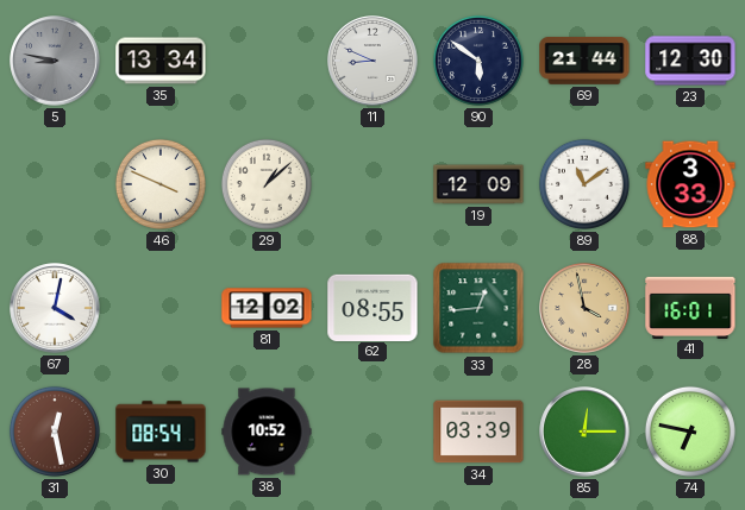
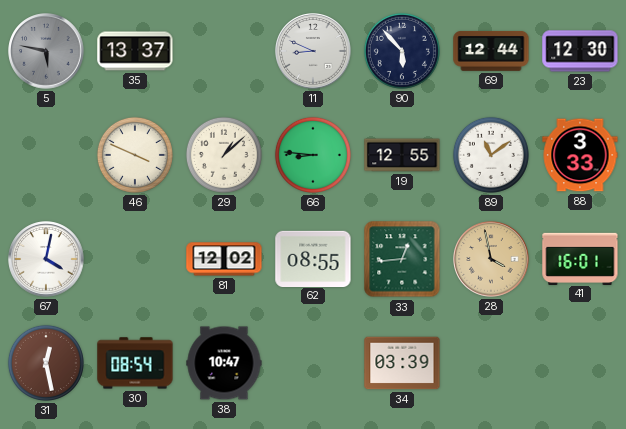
5: 8:47 -> 5:47
35: 13:34 -> 13:37
90: 5:51 -> 5:53
69: 21:44 -> 12:44
66: none -> 8:46
19: 12:09 -> 12:55
38: 10:52 -> 10:47
85: 12:15 -> none
74: 6:47 -> none
